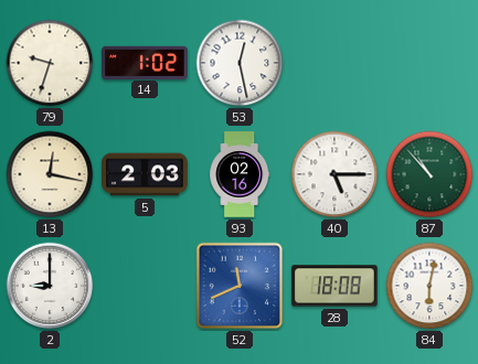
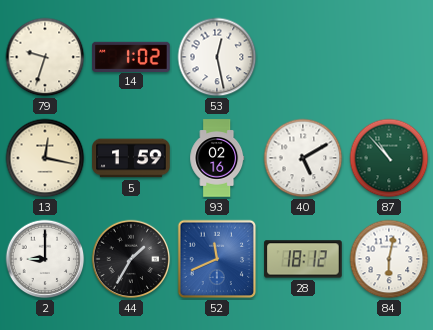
5: 2:03 -> 1:59
40: 5:15 -> 5:10
44: none -> 1:35
28: 18:08 -> 18:12
